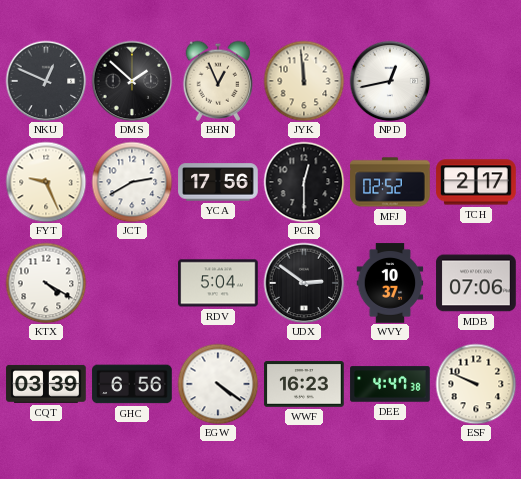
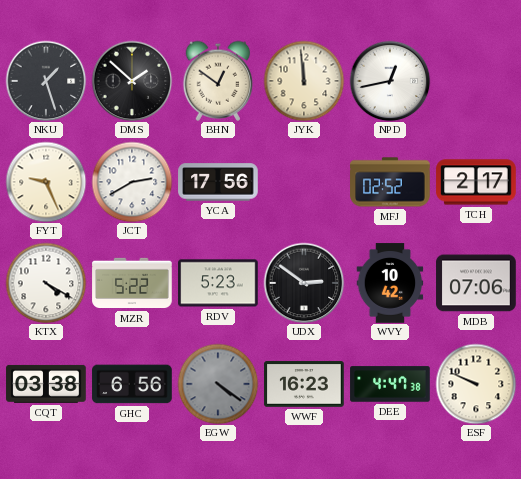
NKU: 12:49 -> 1:27
BHN: 12:56 -> 12:51
PCR: 12:30 -> none
MZR: none -> 5:22
RDV: 5:04 -> 5:23
WVY: 10:37 -> 10:42
CQT: 03:39 -> 03:38
EGW dial: white -> grey
